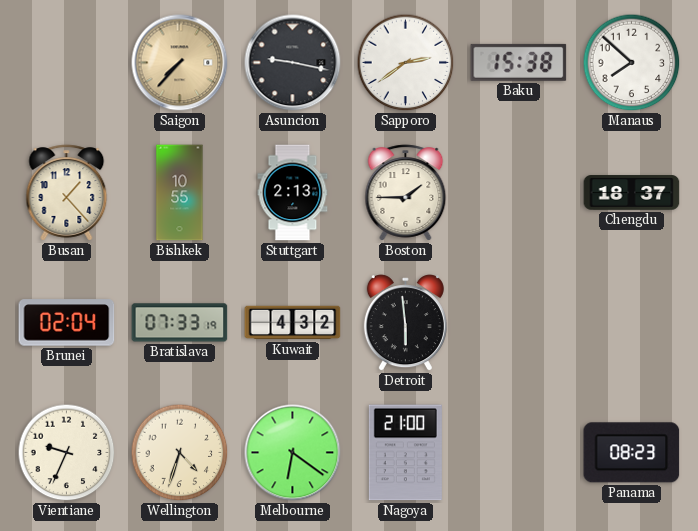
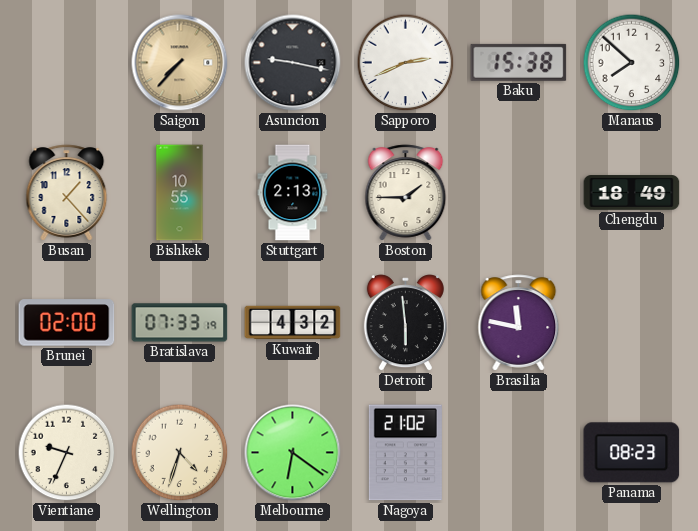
Sapporo: 2:39 -> 2:41
Chengdu: 18:37 -> 18:49
Brunei: 02:04 -> 02:00
Brasilia: none -> 11:47
Nagoya: 21:00 -> 21:02
